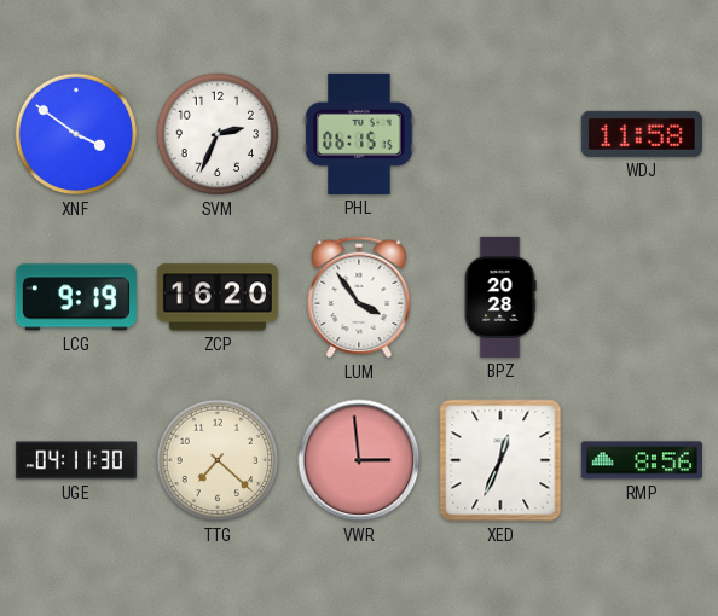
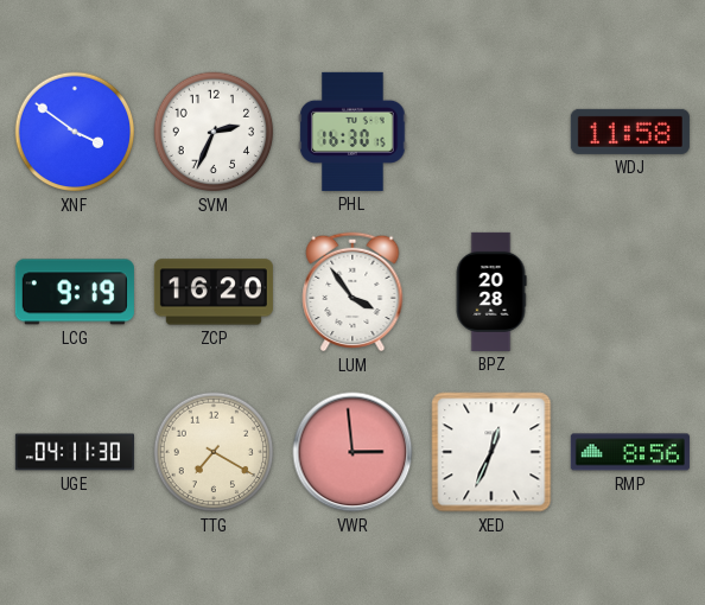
PHL: 06:15 -> 16:30
TTG: 7:22 -> 7:20
